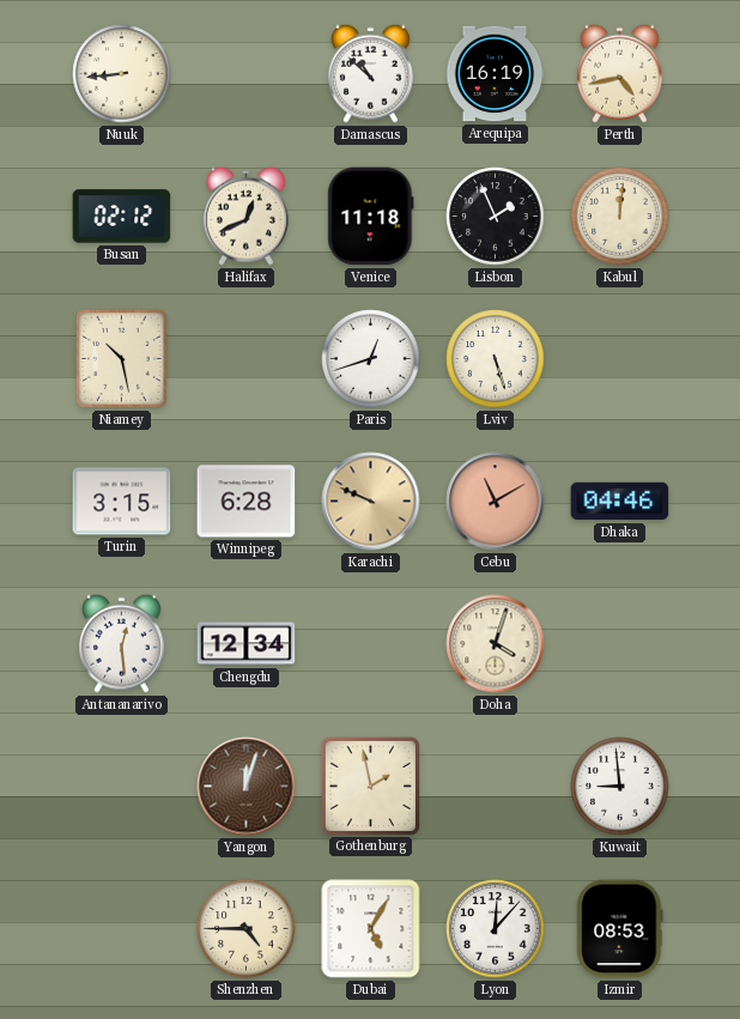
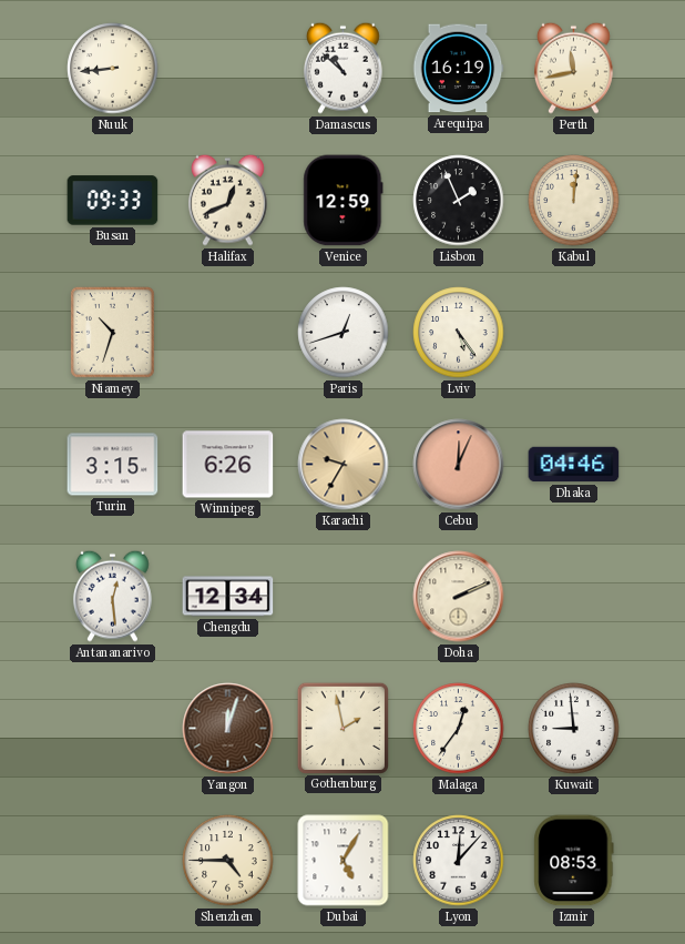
Perth: 4:43 -> 11:43
Busan: 02:12 -> 09:33
Venice: 11:18 -> 12:59
Niamey: 10:28 -> 10:33
Lviv: 5:27 -> 5:24
Winnipeg: 6:28 -> 6:26
Karachi: 9:49 -> 9:35
Cebu: 11:10 -> 12:04
Doha: 4:03 -> 2:11
Malaga: none -> 12:36
